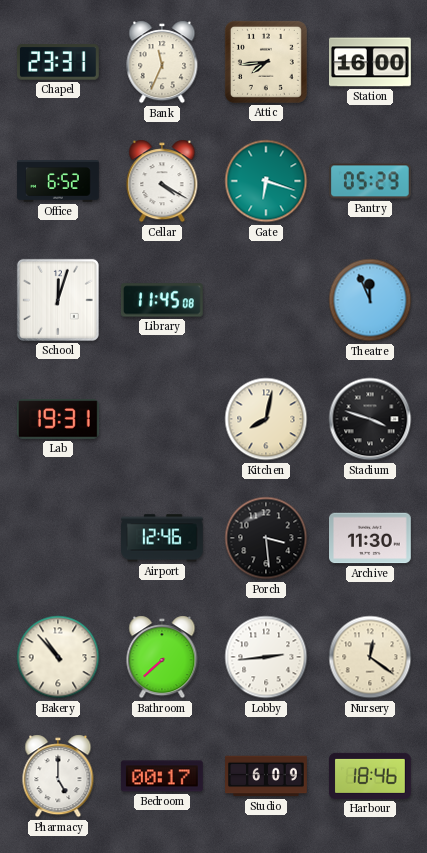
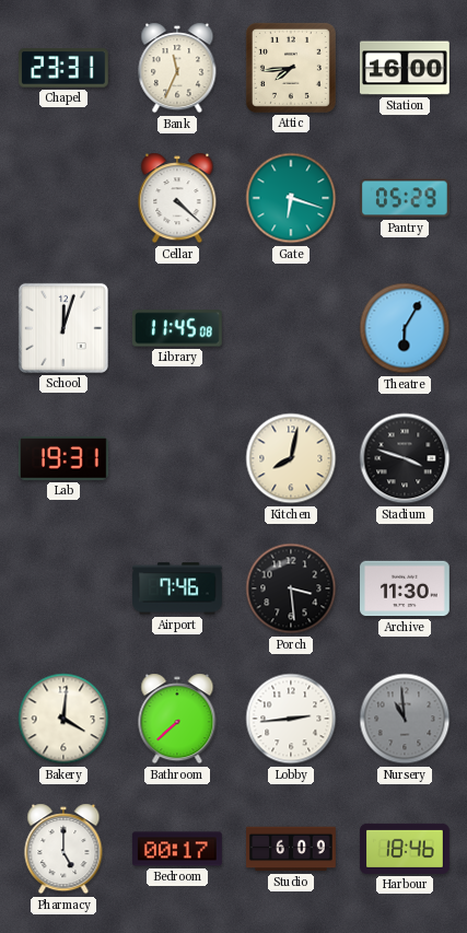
Office: 6:52 -> none
Cellar: 4:20 -> 4:22
Theatre: 11:56 -> 6:05
Airport: 12:46 -> 7:46
Bakery: 10:53 -> 4:01
Nursery: 12:21 -> 10:59
Nursery dial: cream -> grey
